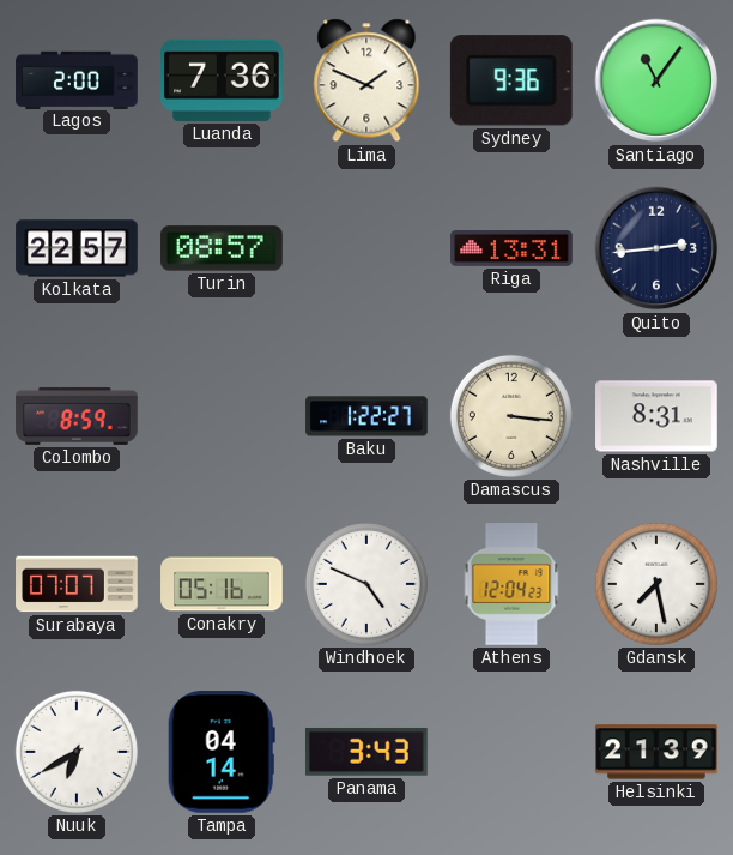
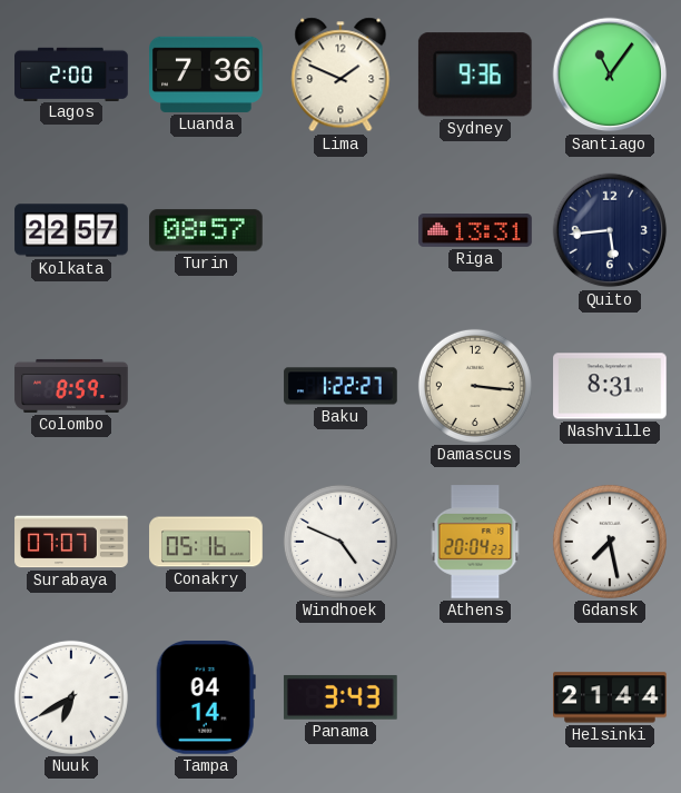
Quito: 2:44 -> 5:44
Athens: 12:04 -> 20:04
Helsinki: 21:39 -> 21:44
